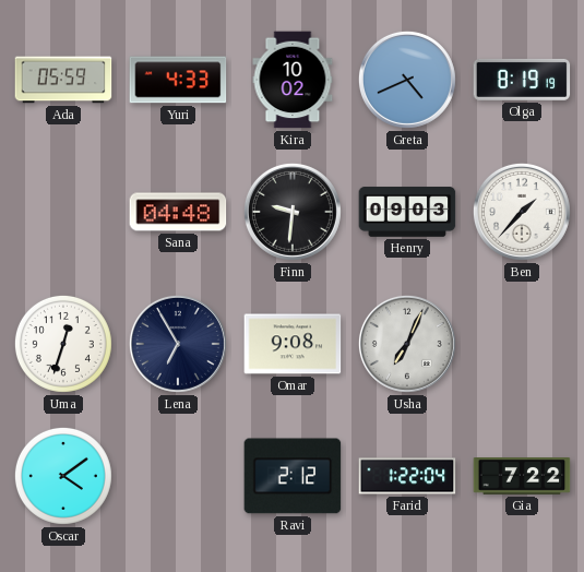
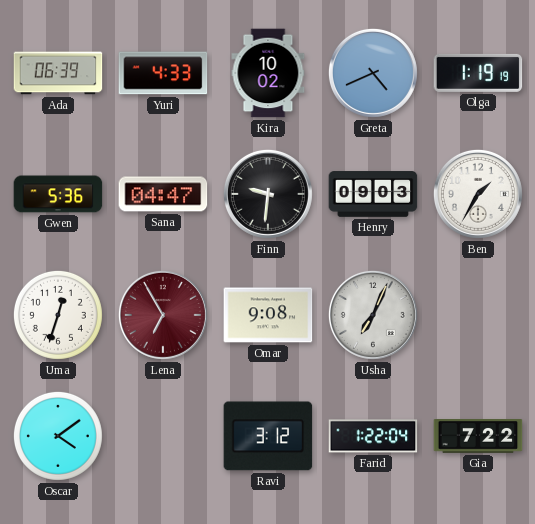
Ada: 05:59 -> 06:39
Olga: 8:19 -> 1:19
Gwen: none -> 5:36
Sana: 04:48 -> 04:47
Ben: 1:37 -> 1:35
Lena dial: navy -> burgundy
Ravi: 2:12 -> 3:12
